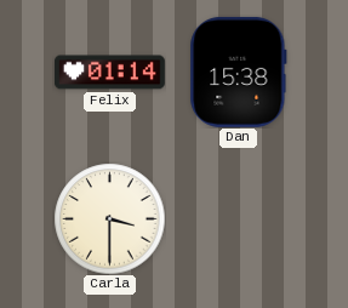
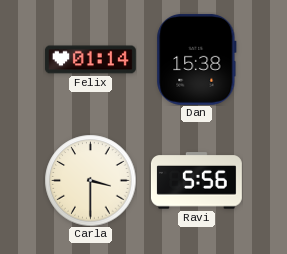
Ravi: none -> 5:56
